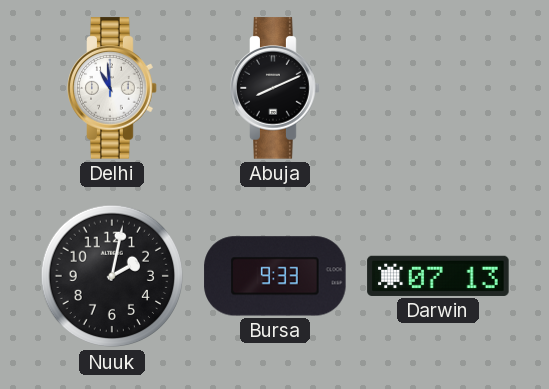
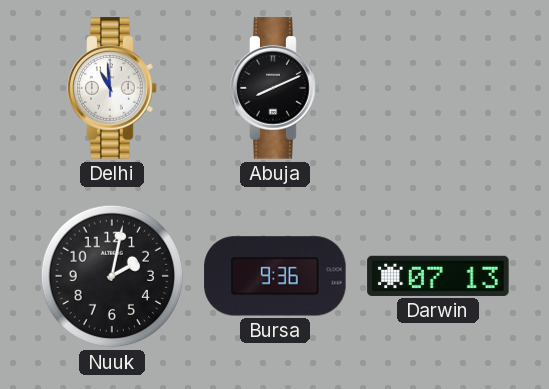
Bursa: 9:33 -> 9:36
